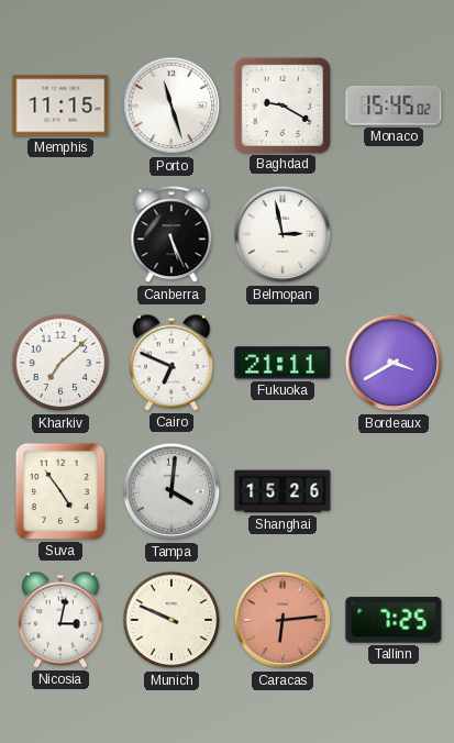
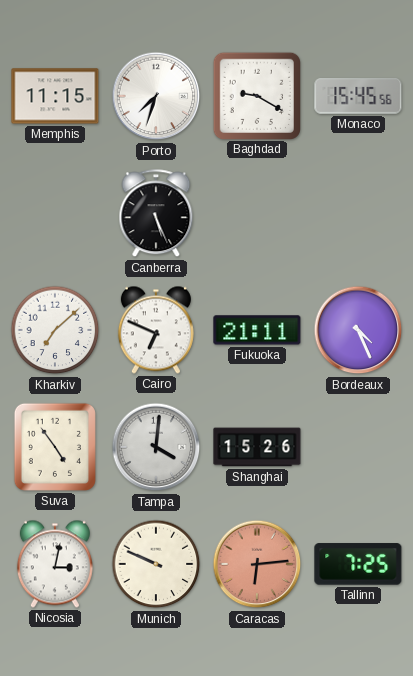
Porto: 11:27 -> 7:33
Monaco: 15:45:02 -> 15:45:56
Belmopan: 2:58 -> none
Bordeaux: 3:40 -> 4:26
